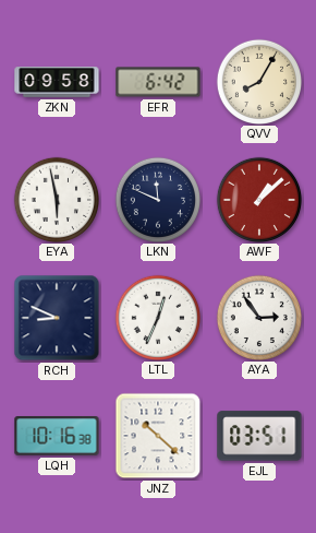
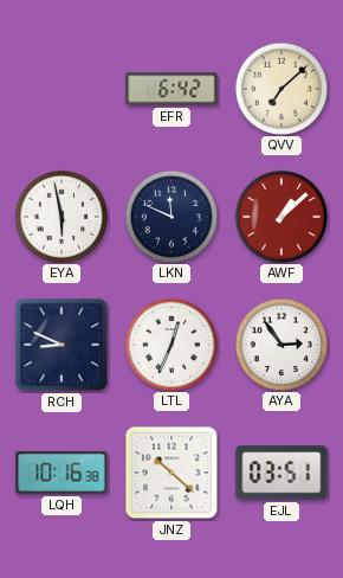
ZKN: 09:58 -> none
QVV: 8:05 -> 7:08
